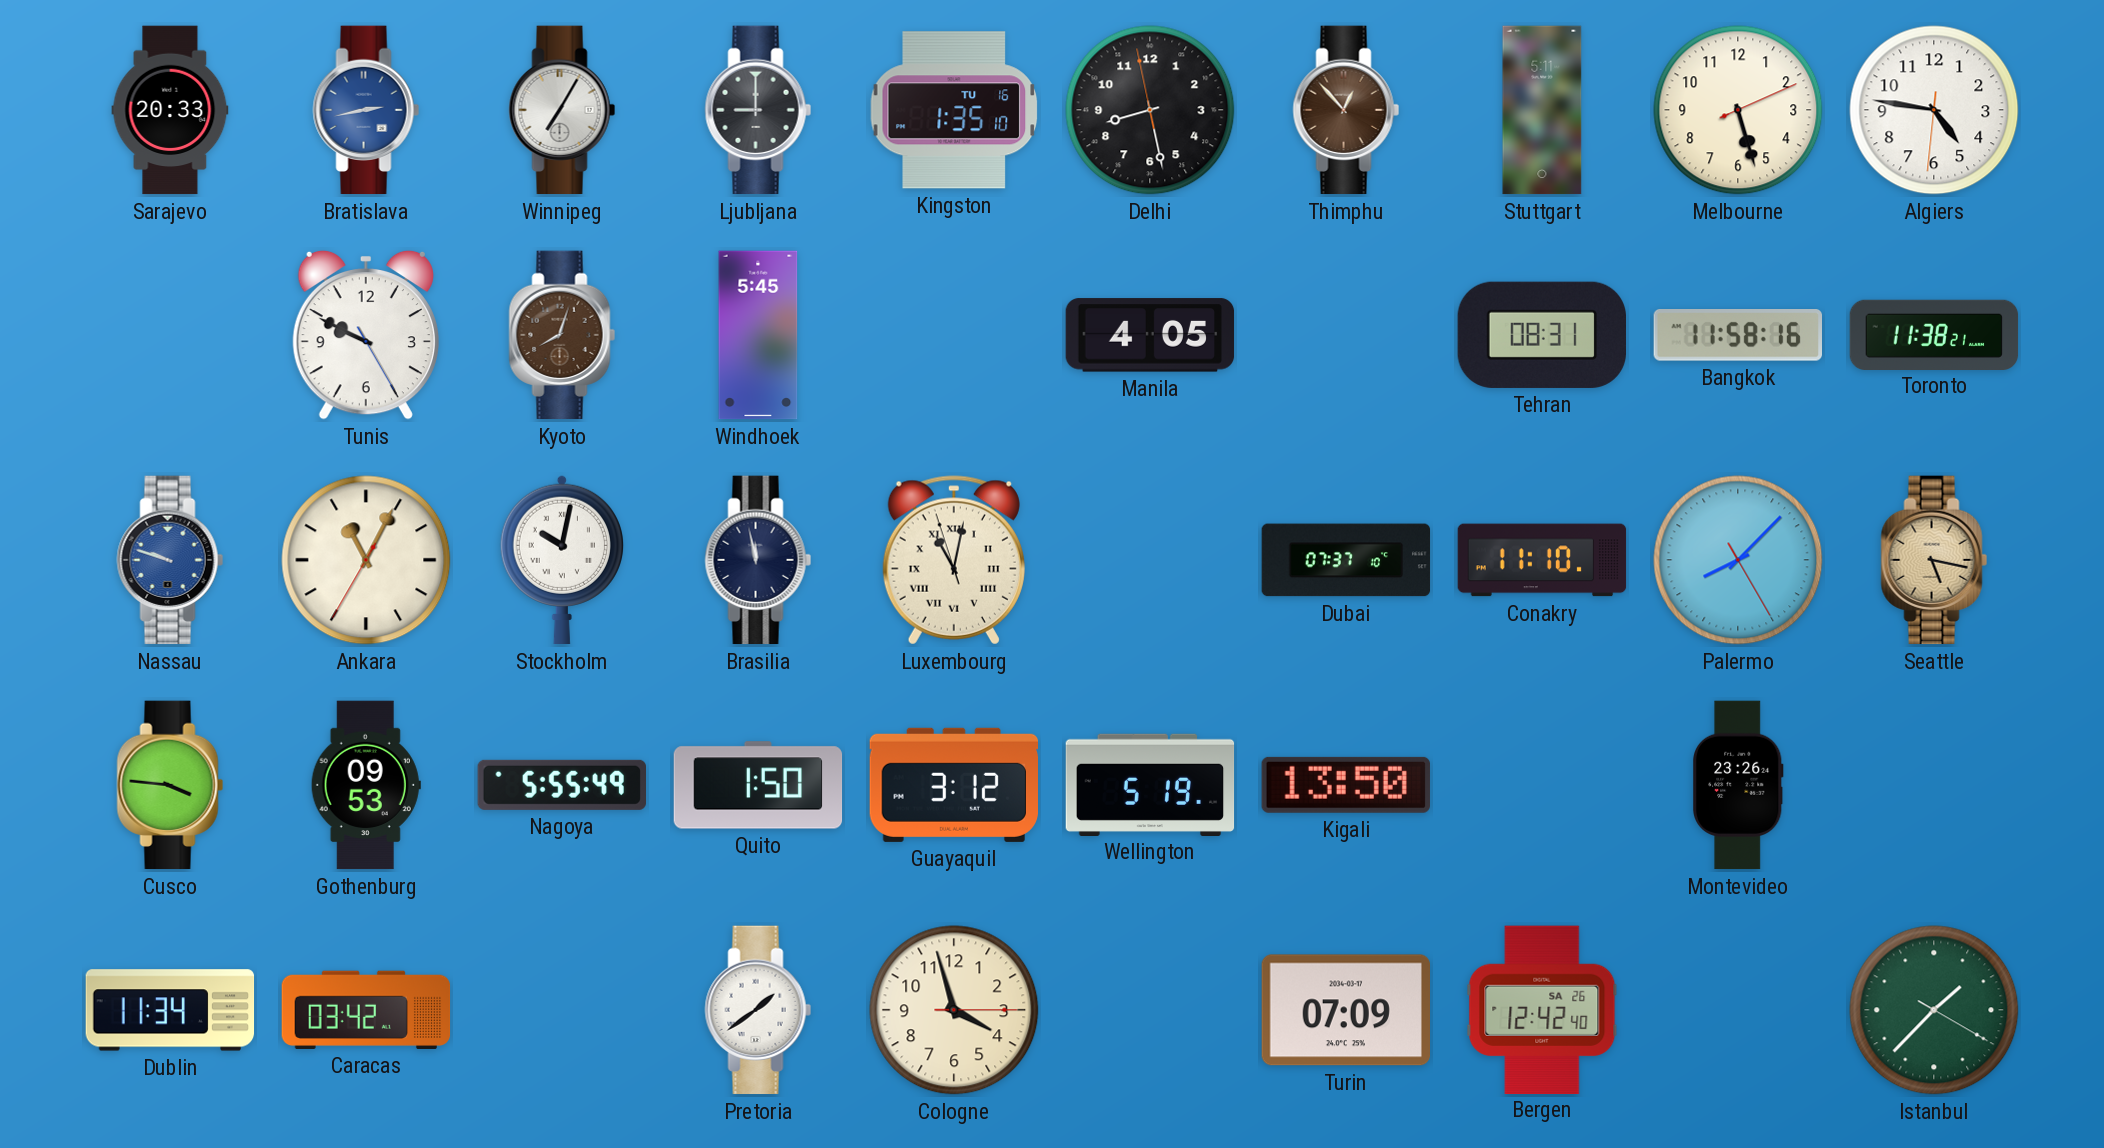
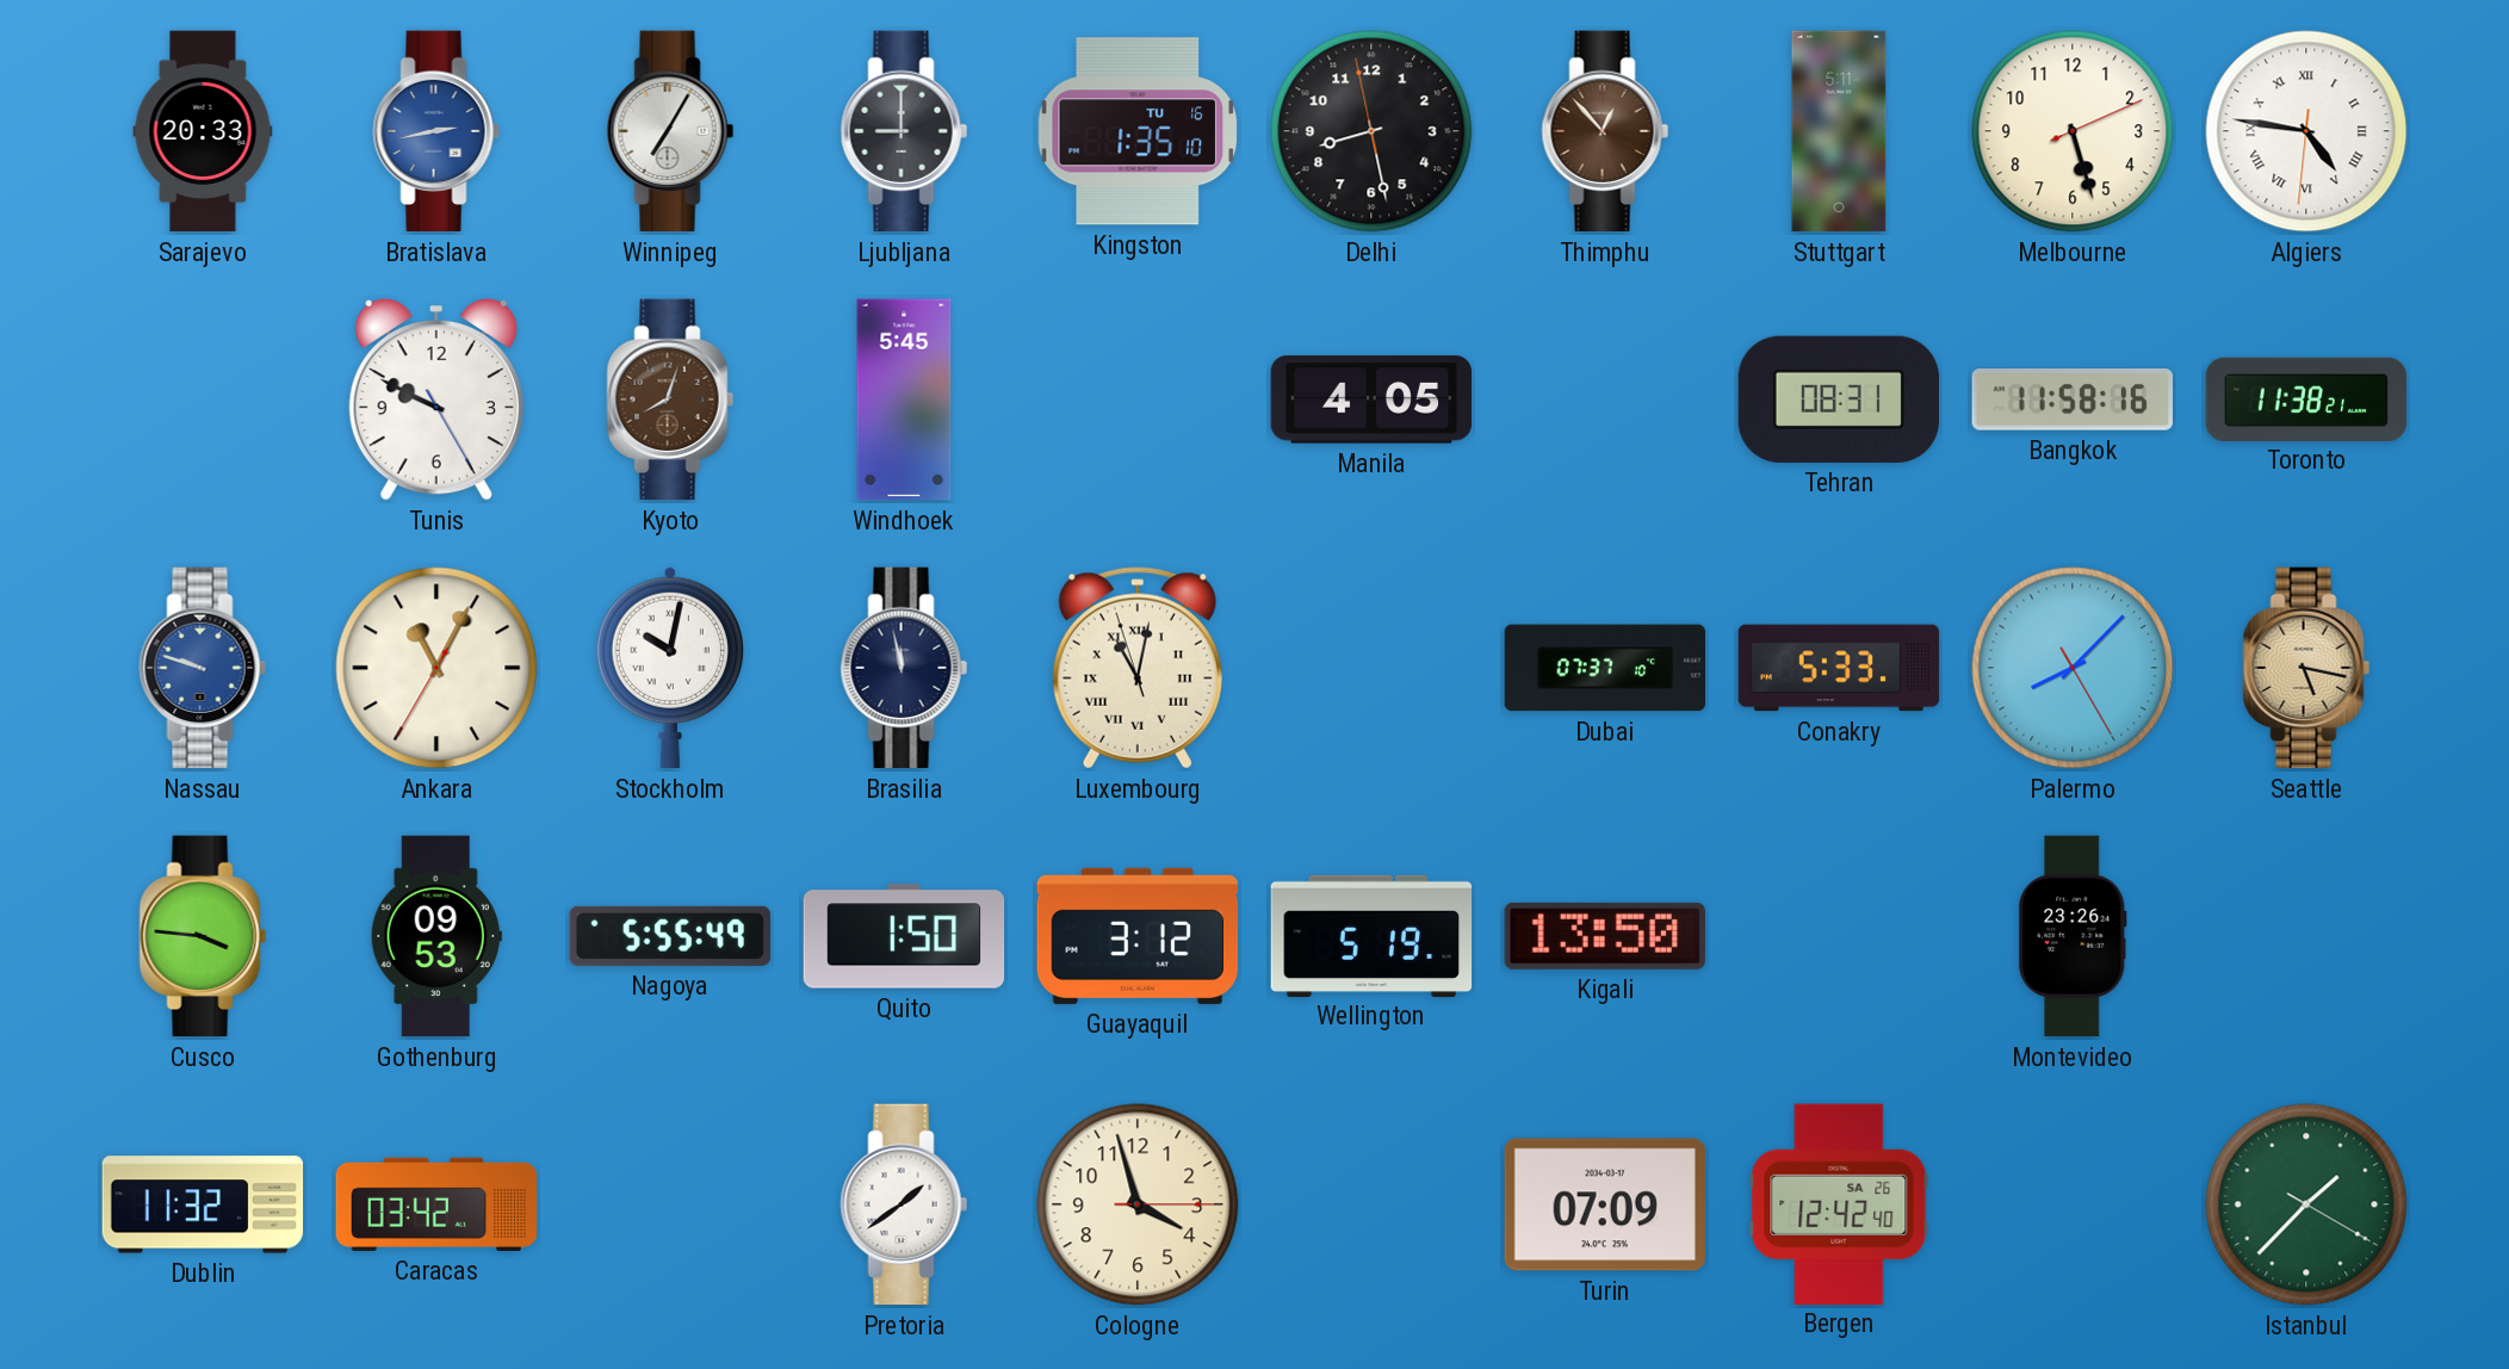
Algiers numerals: Arabic -> Roman
Conakry: 11:10 -> 5:33
Dublin: 11:34 -> 11:32
